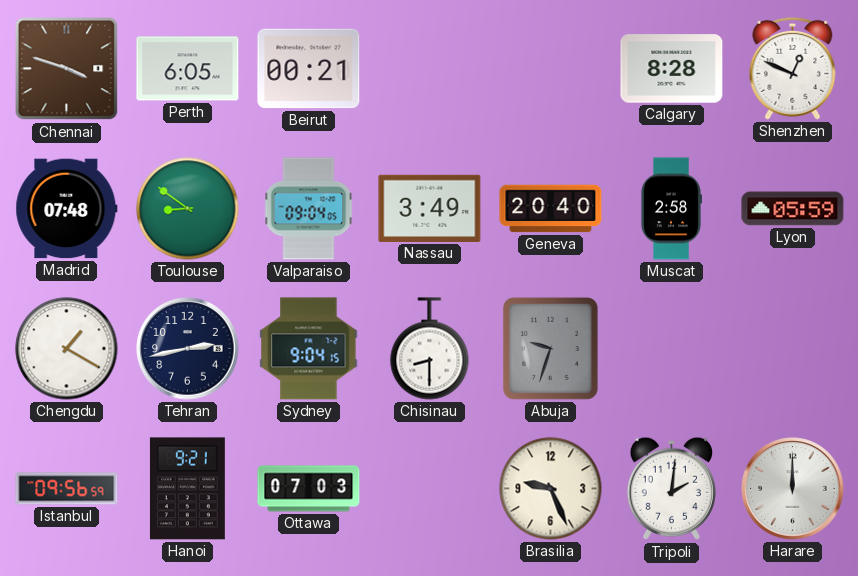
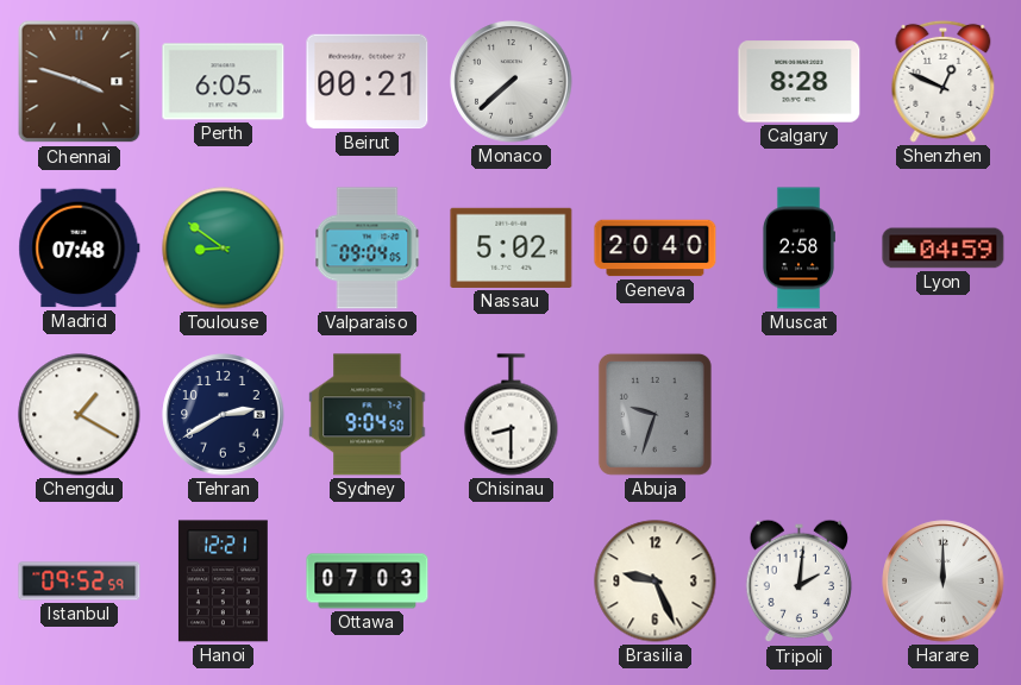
Monaco: none -> 7:38
Nassau: 3:49 -> 5:02
Lyon: 05:59 -> 04:59
Tehran: 2:43 -> 2:40
Sydney: 9:04:15 -> 9:04:50
Istanbul: 09:56 -> 09:52
Hanoi: 9:21 -> 12:21
